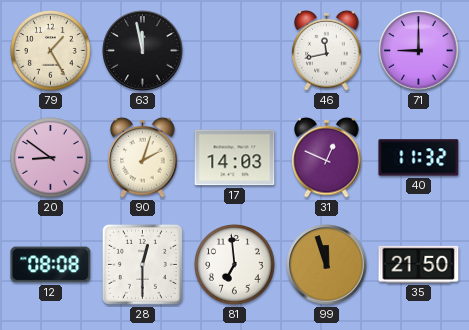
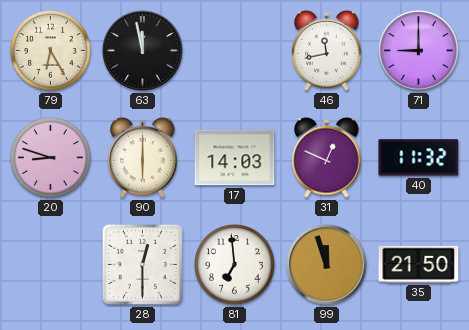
79: 1:25 -> 6:25
20: 8:51 -> 8:48
90: 2:03 -> 6:00
12: 08:08 -> none
